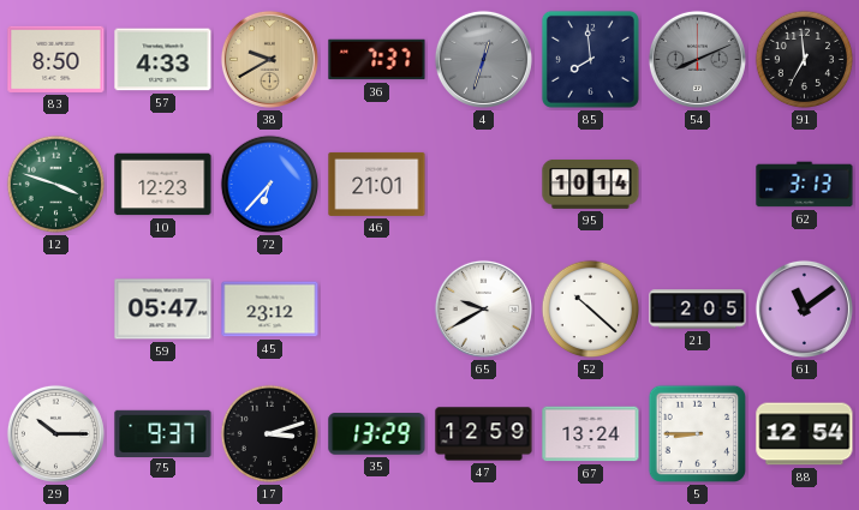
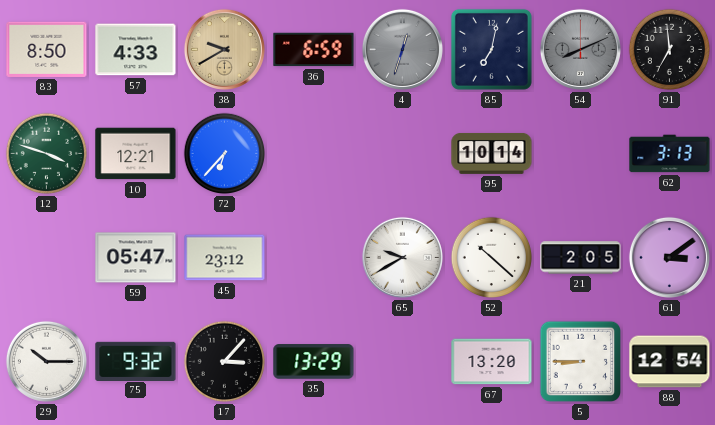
36: 7:37 -> 6:59
85: 7:59 -> 7:02
10: 12:23 -> 12:21
46: 21:01 -> none
61: 11:09 -> 3:09
75: 9:37 -> 9:32
17: 3:12 -> 3:07
47: 12:59 -> none
67: 13:24 -> 13:20
